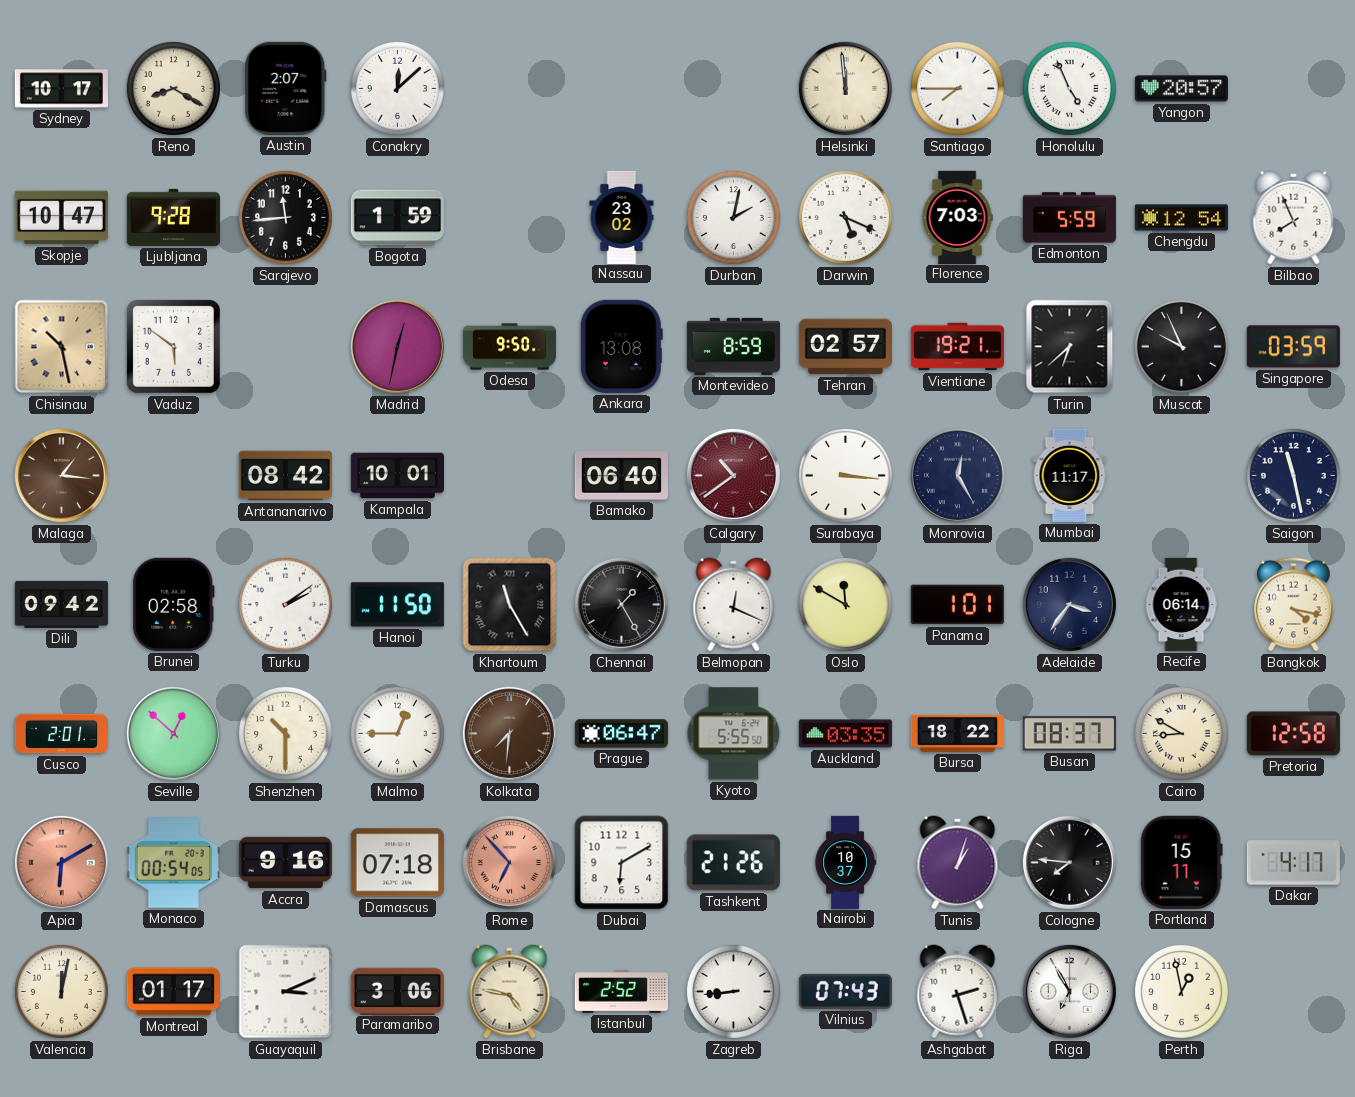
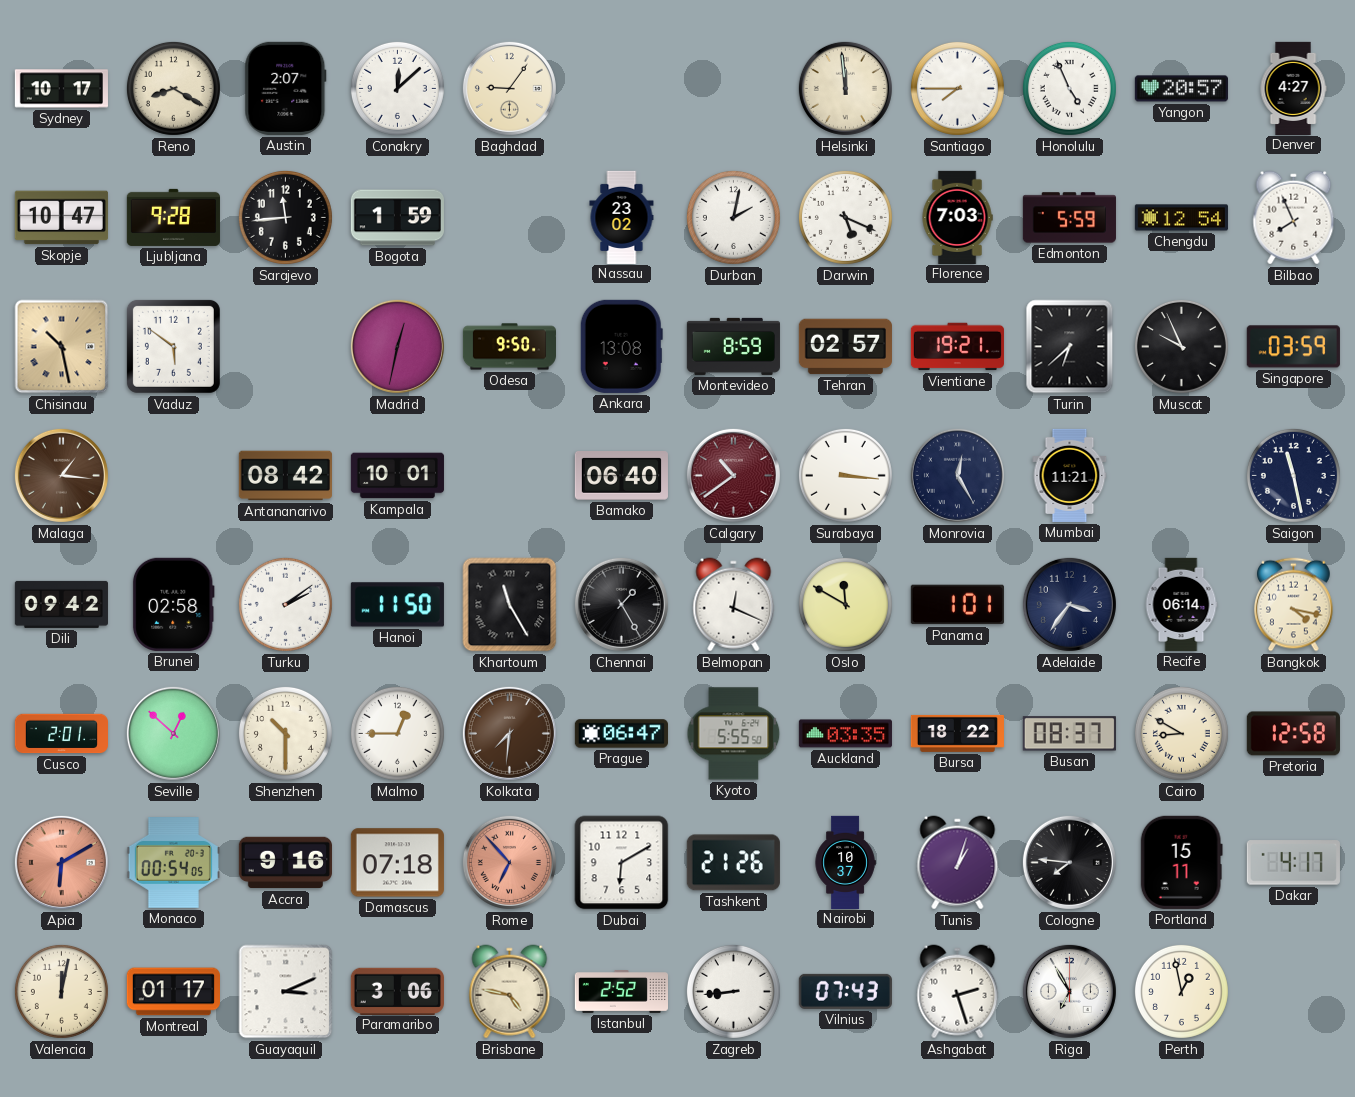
Baghdad: none -> 9:06
Denver: none -> 4:27
Mumbai: 11:17 -> 11:21
